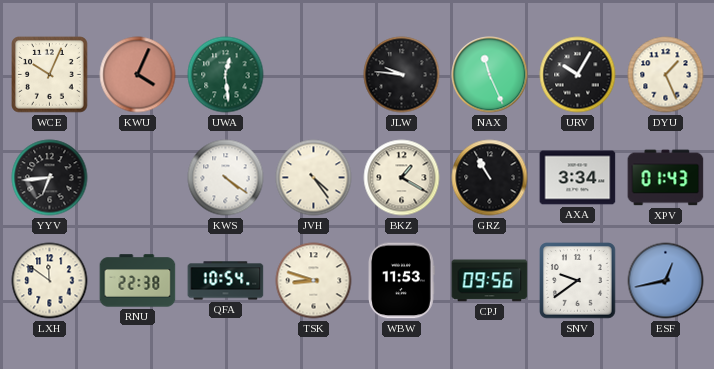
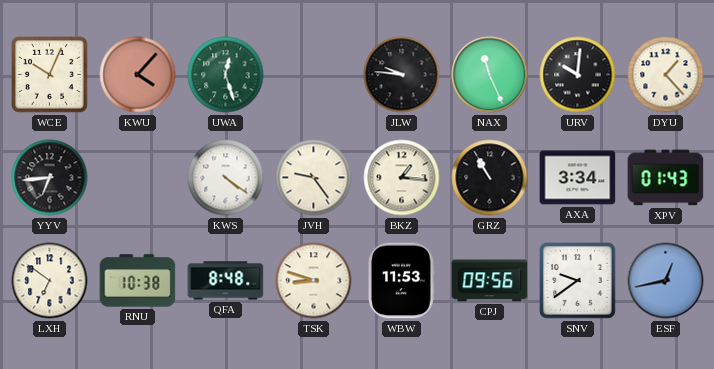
KWU: 4:04 -> 4:07
UWA: 12:29 -> 12:27
URV: 10:05 -> 10:01
DYU: 1:26 -> 1:23
JVH: 4:24 -> 9:24
BKZ: 1:20 -> 1:16
LXH: 11:51 -> 6:51
RNU: 22:38 -> 10:38
QFA: 10:54 -> 8:48
